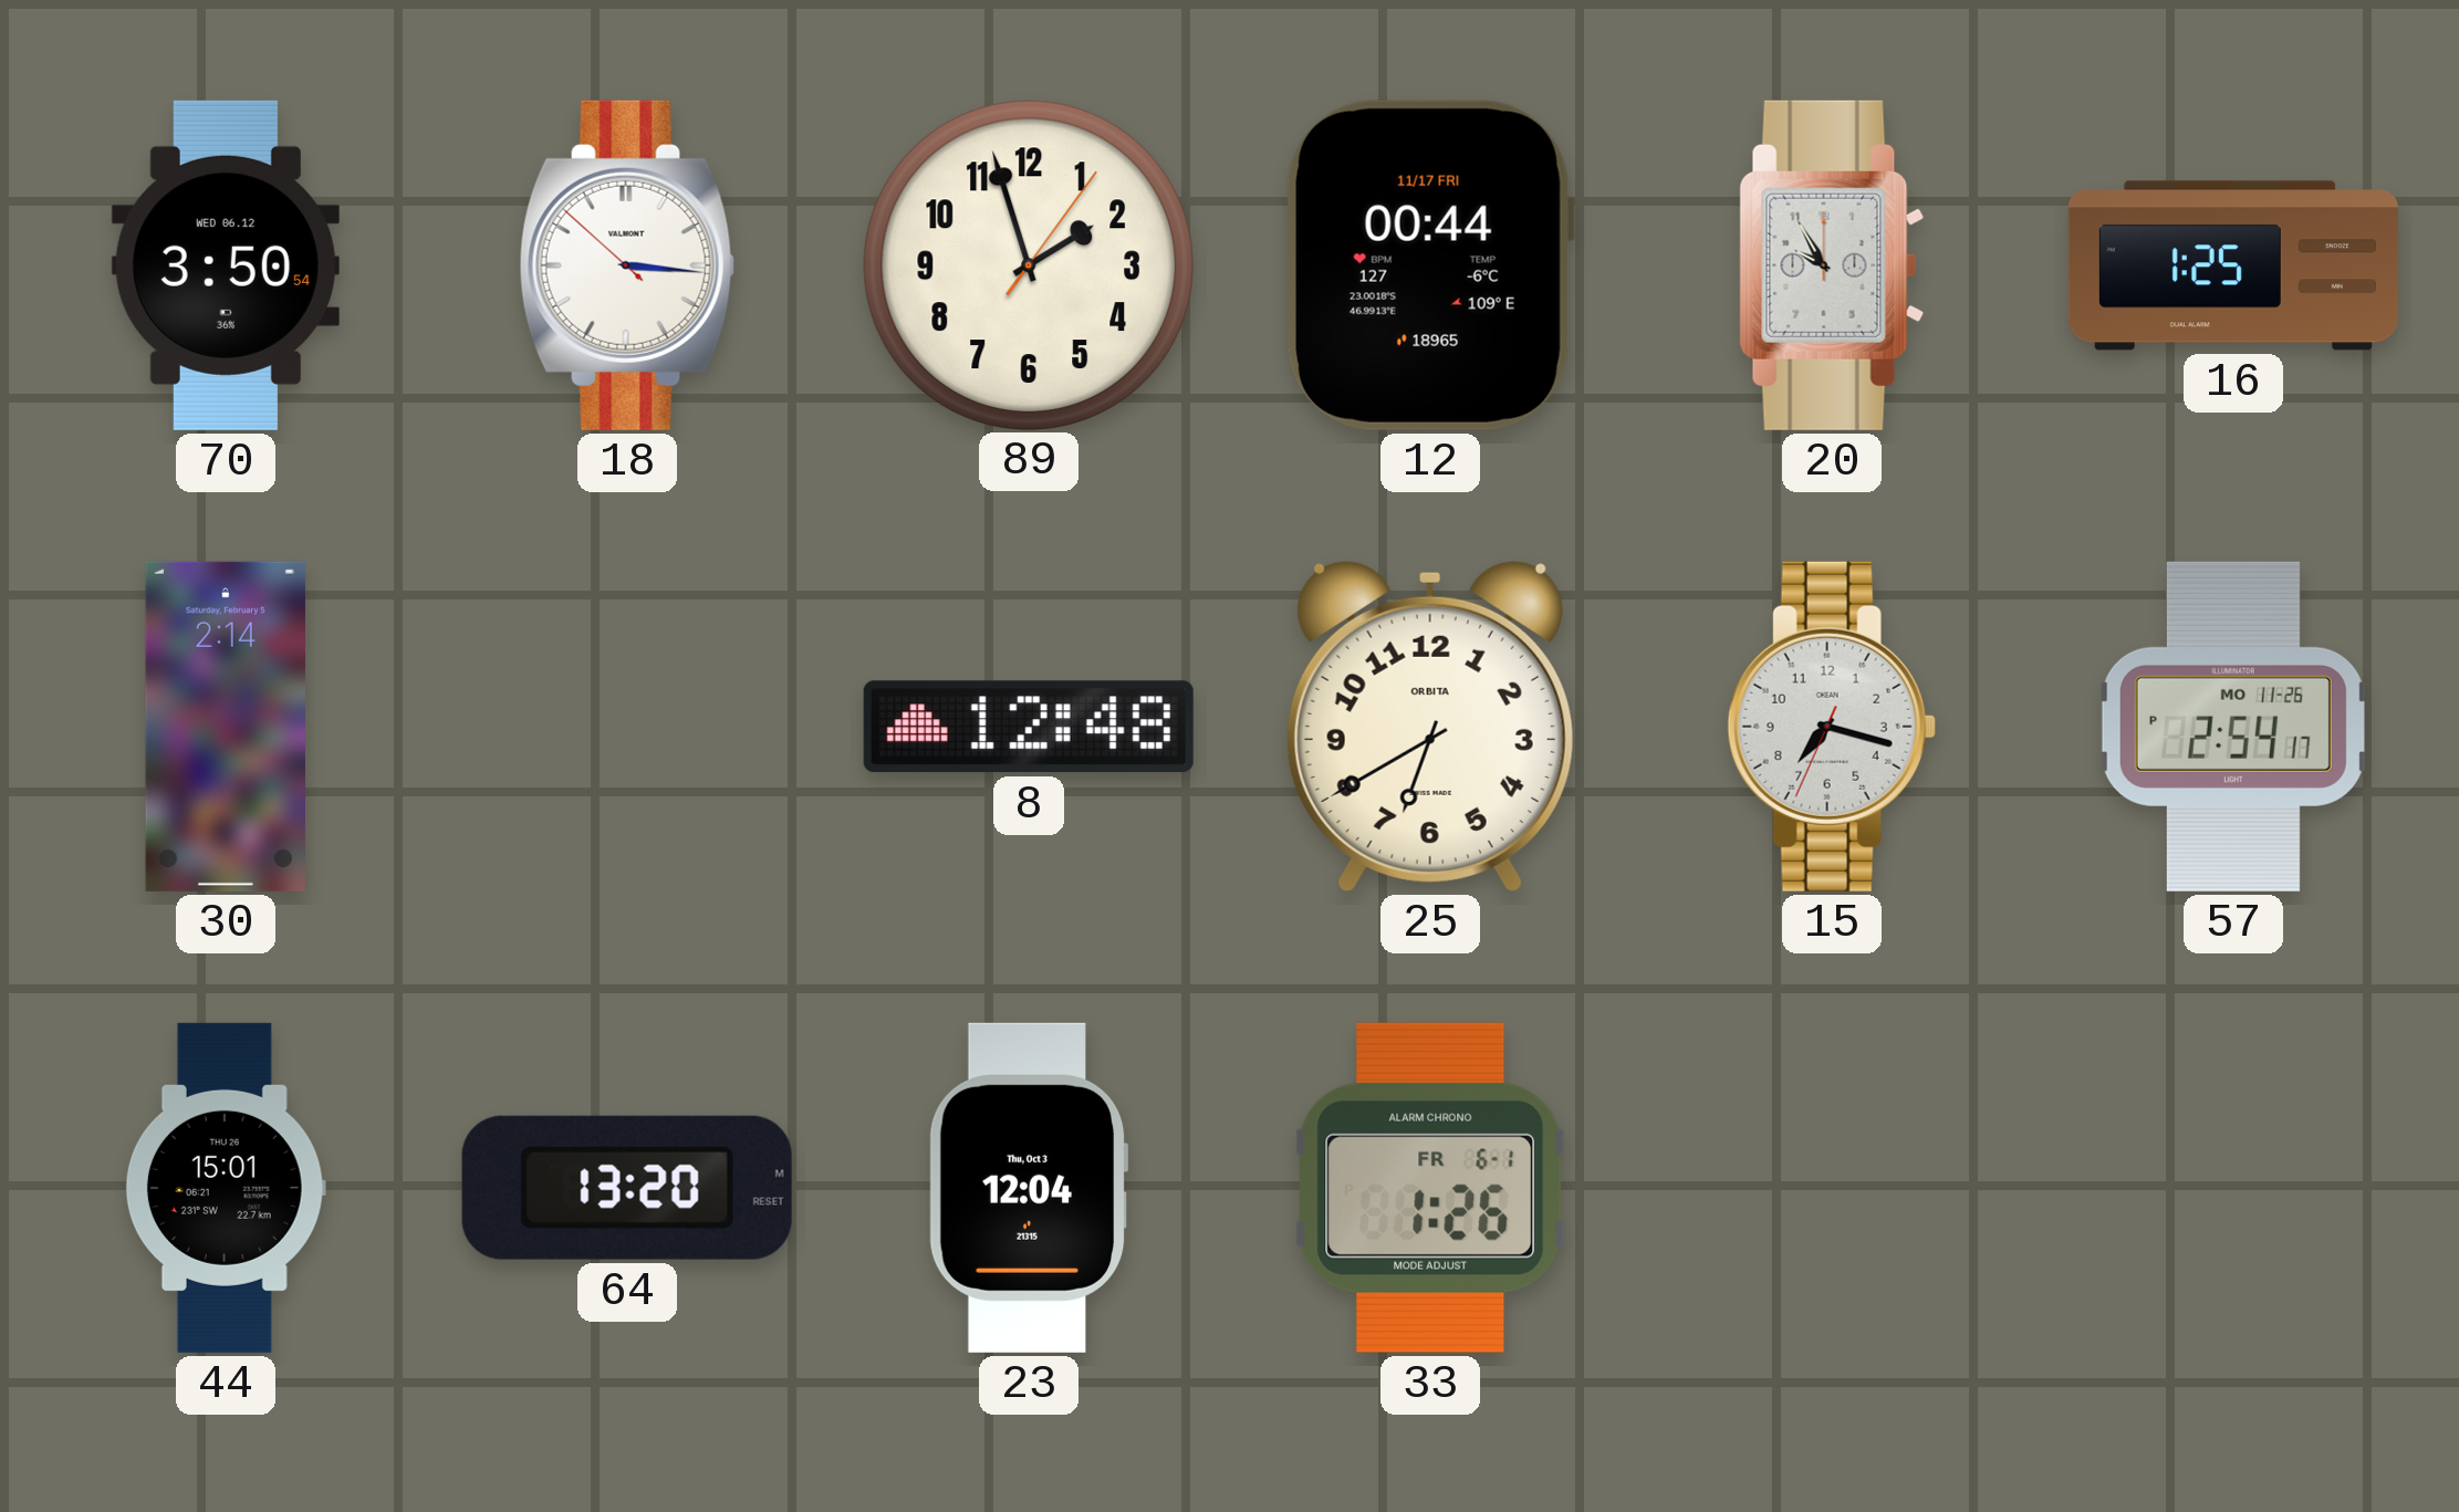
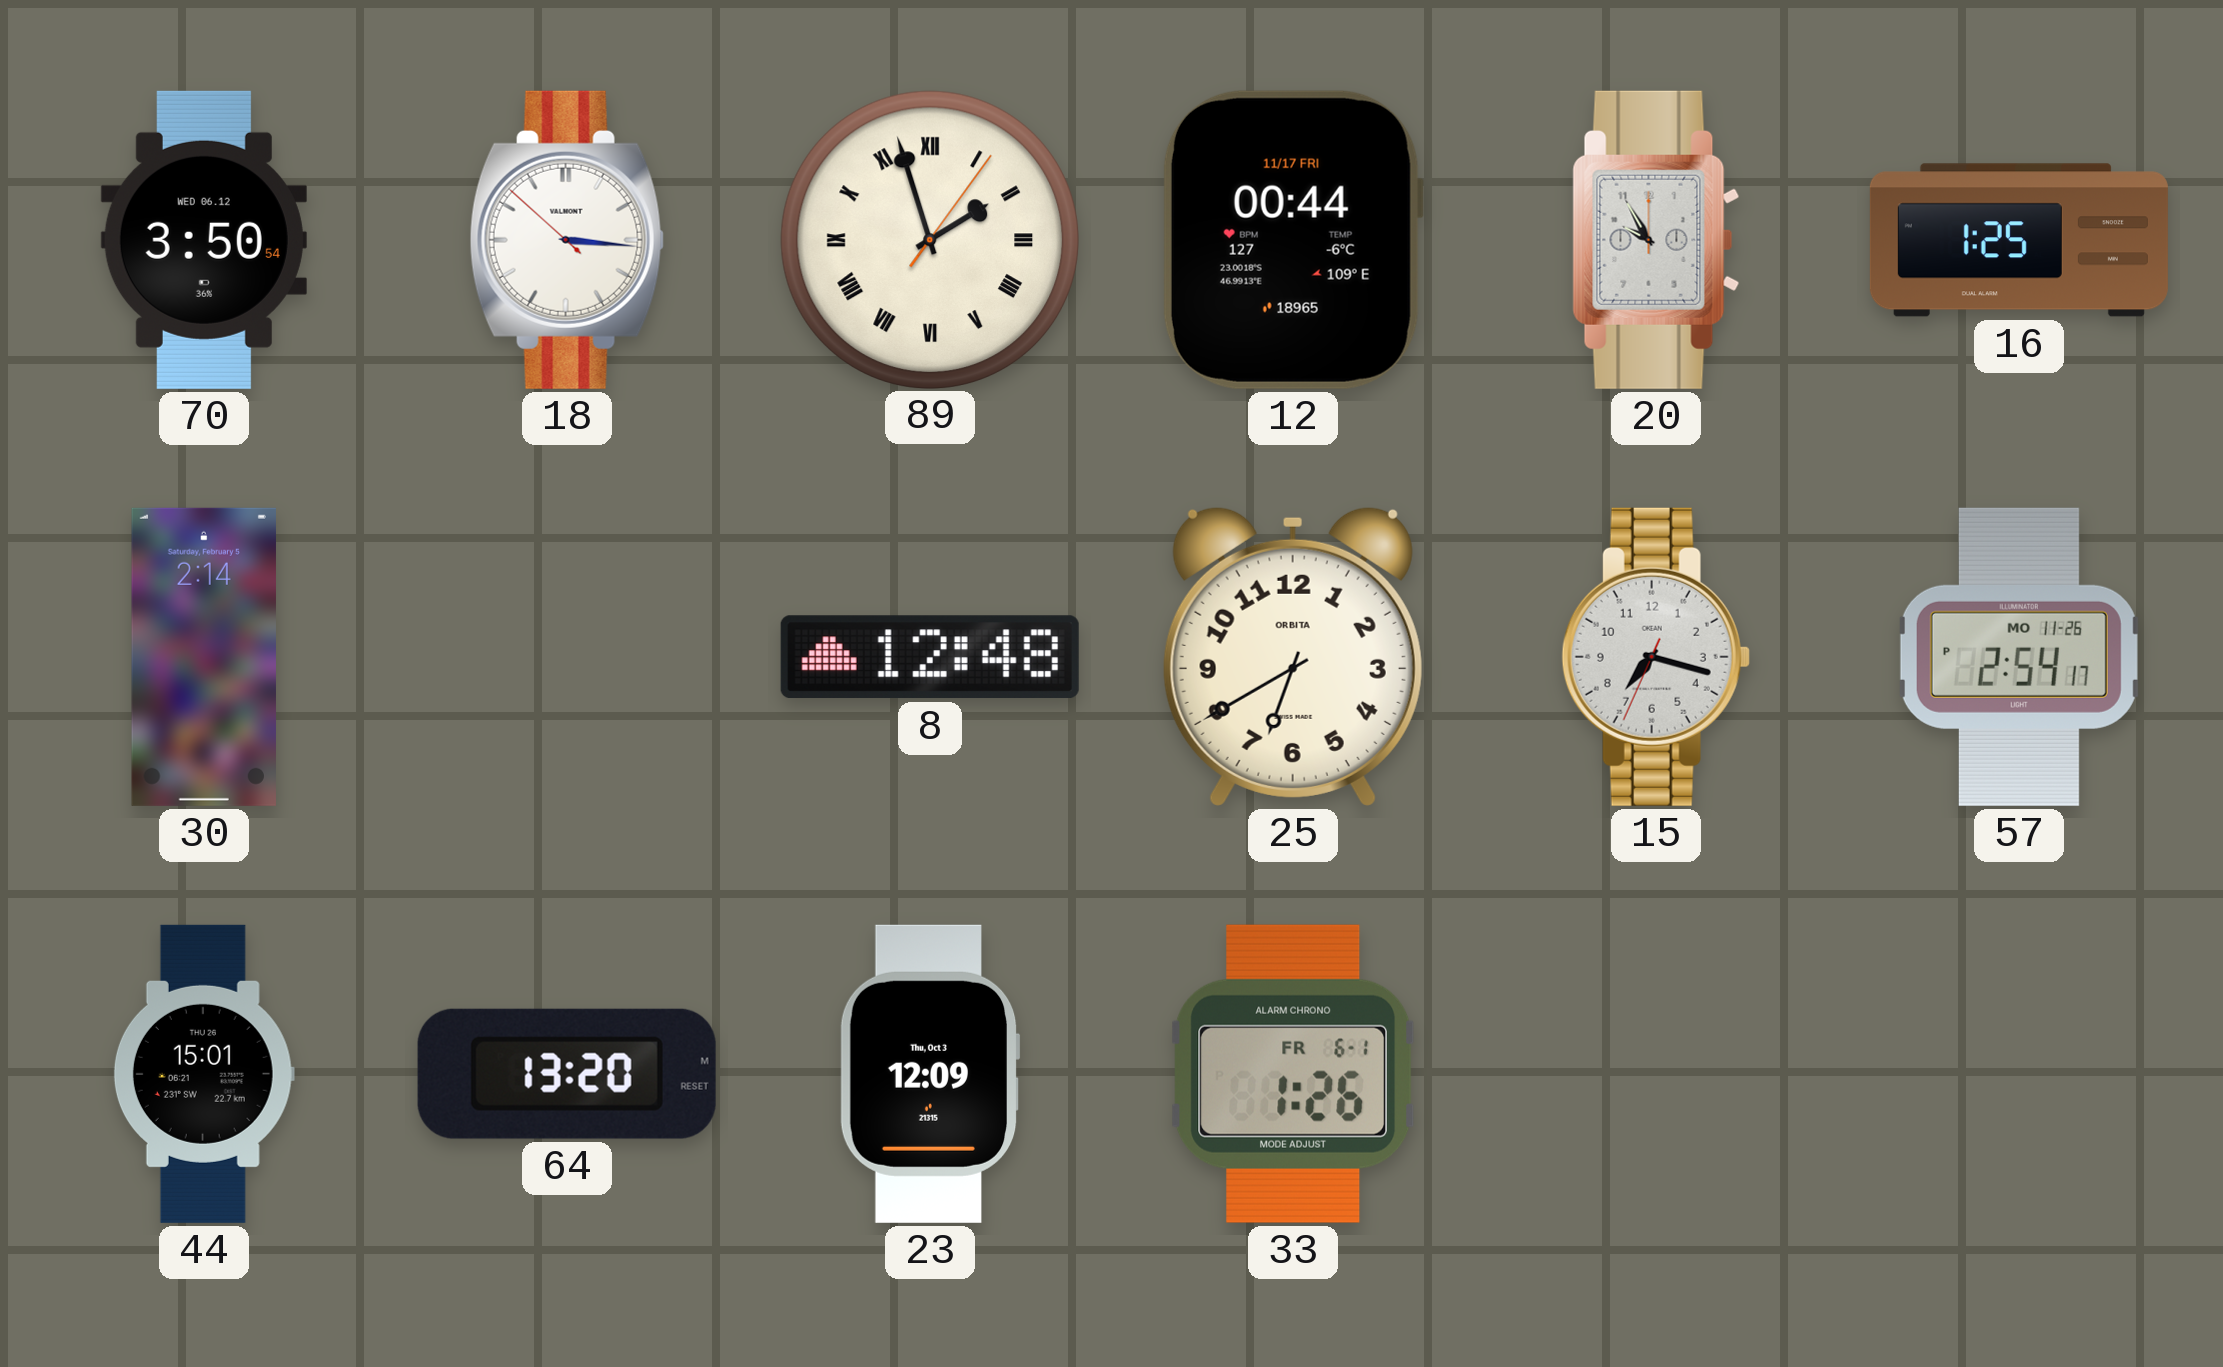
89 numerals: Arabic -> Roman
23: 12:04 -> 12:09
